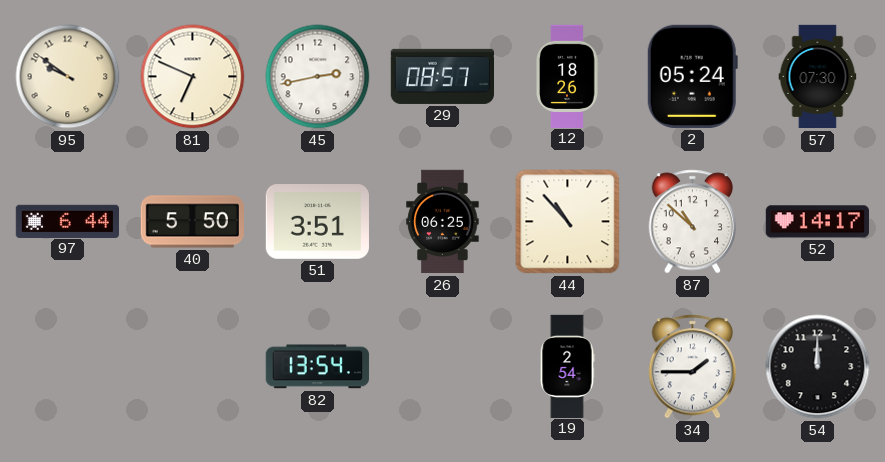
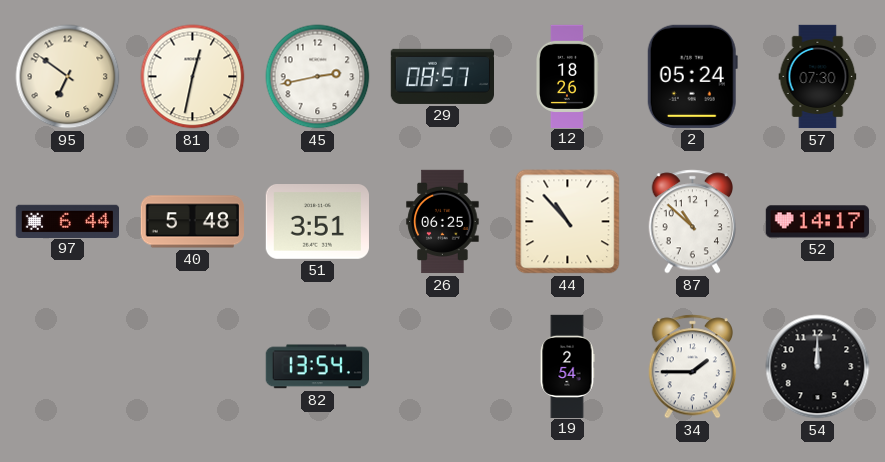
95: 9:51 -> 6:51
81: 6:49 -> 12:32
40: 5:50 -> 5:48
